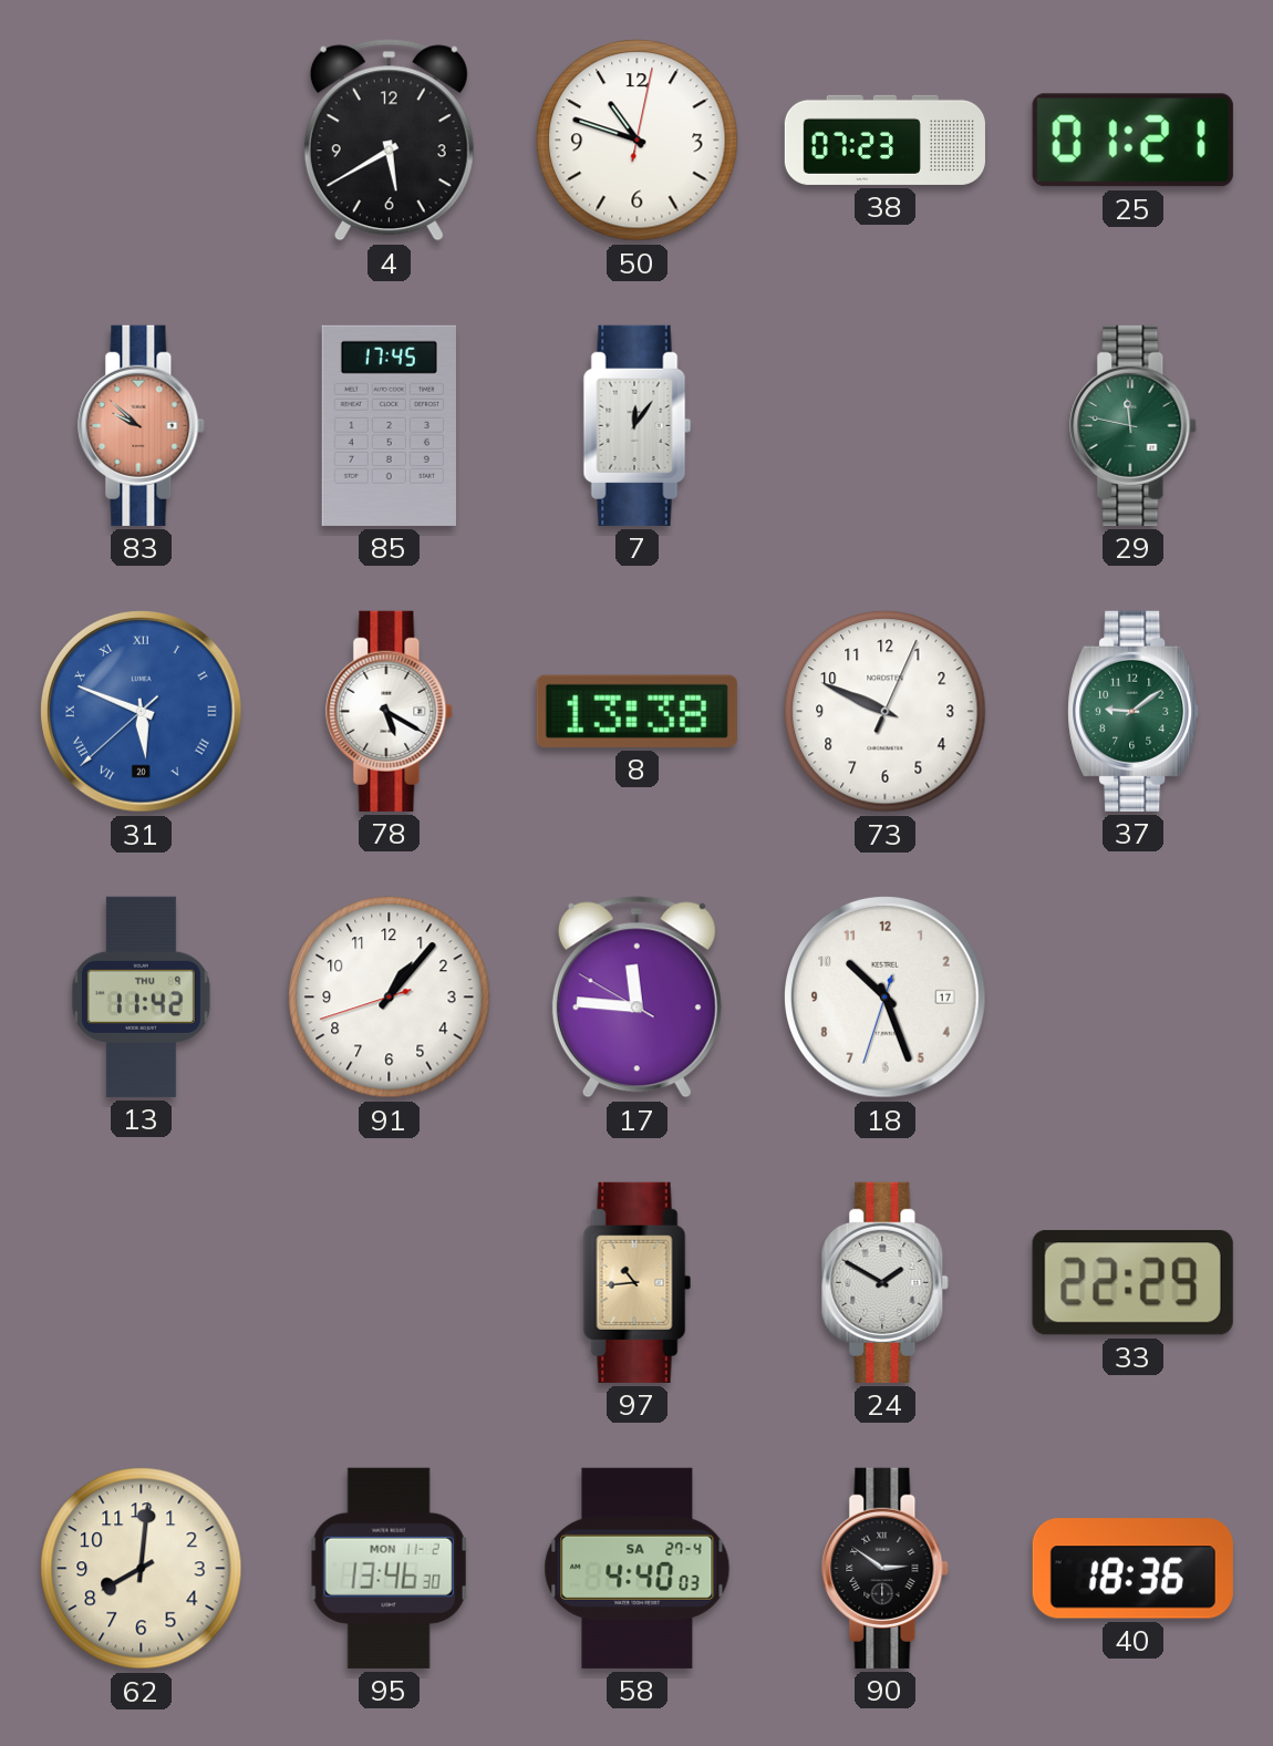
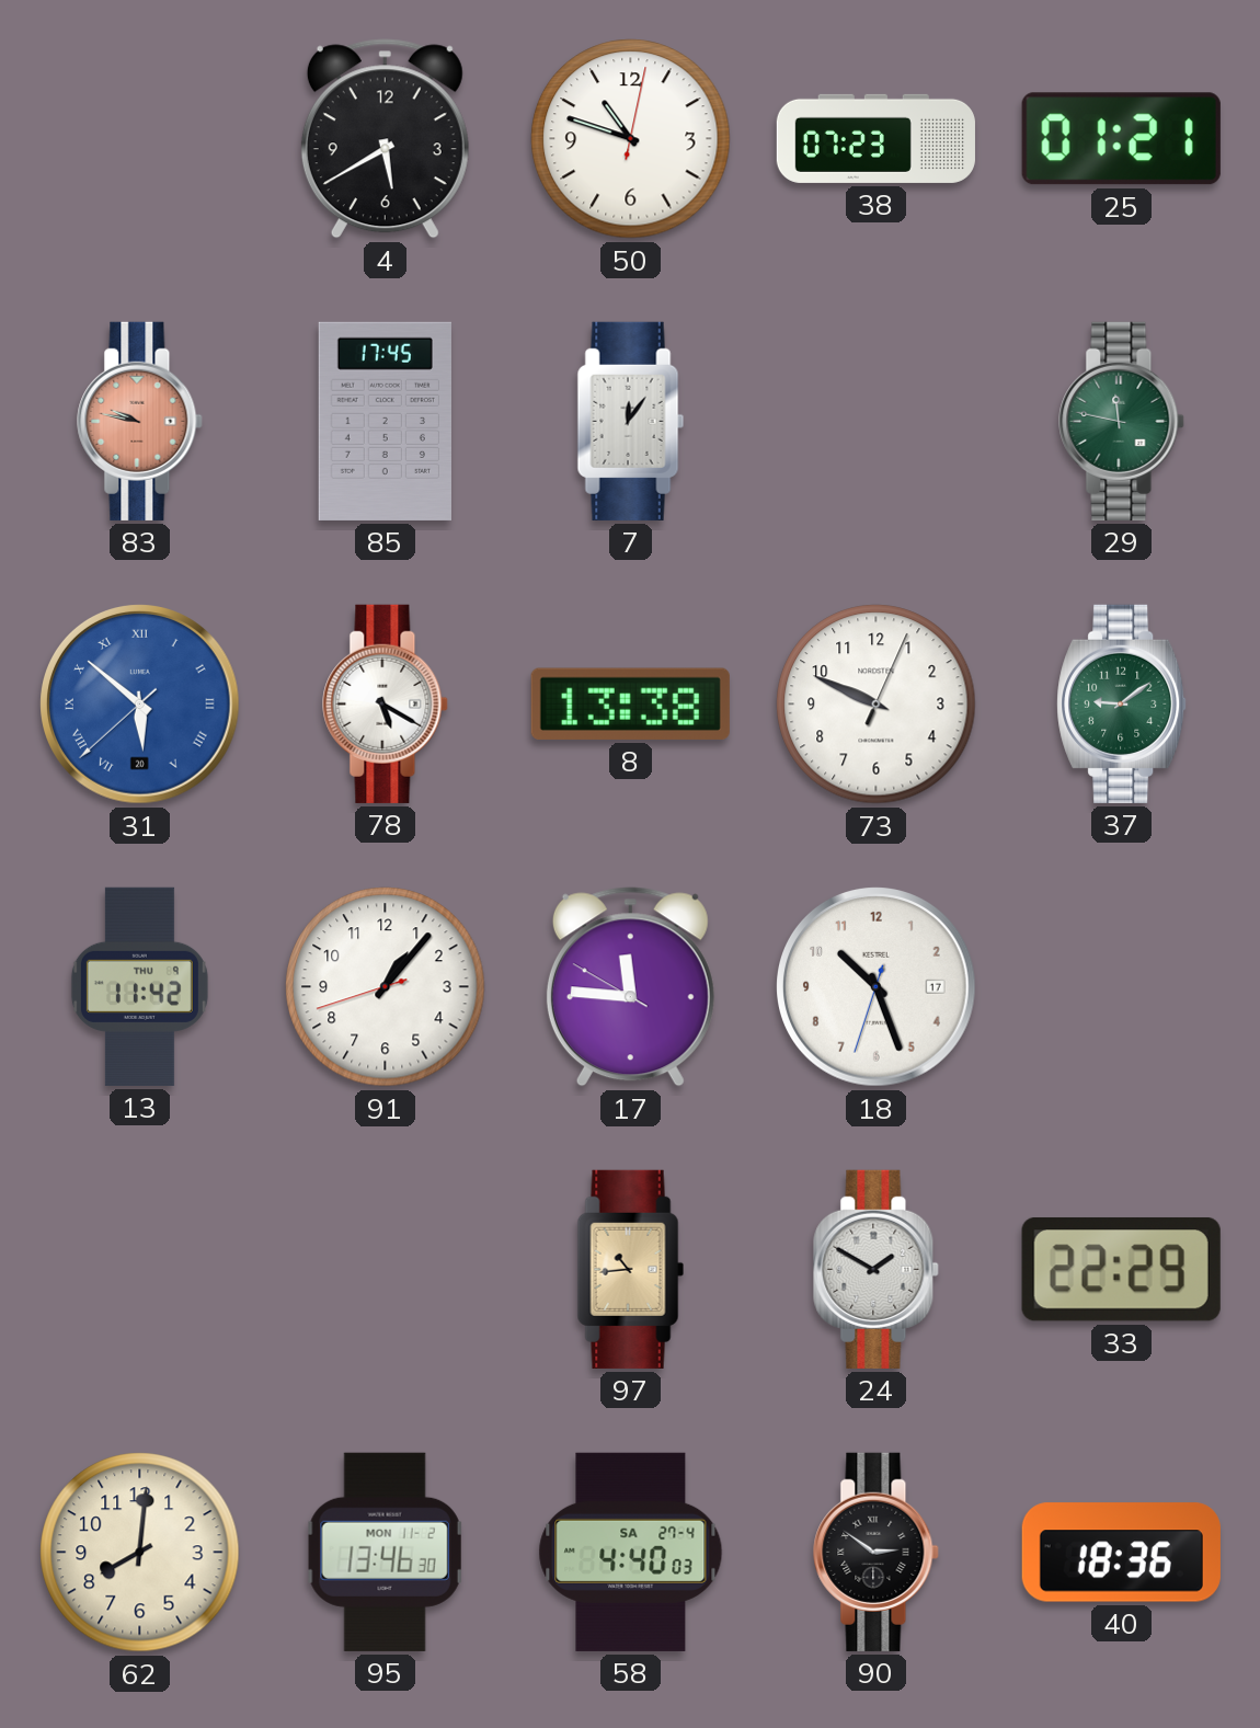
83: 9:52 -> 9:47
31: 5:48 -> 5:51
